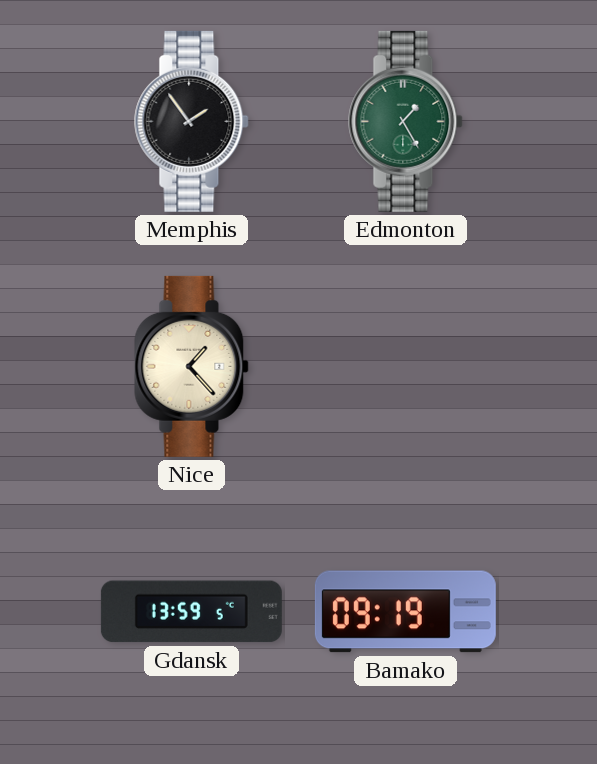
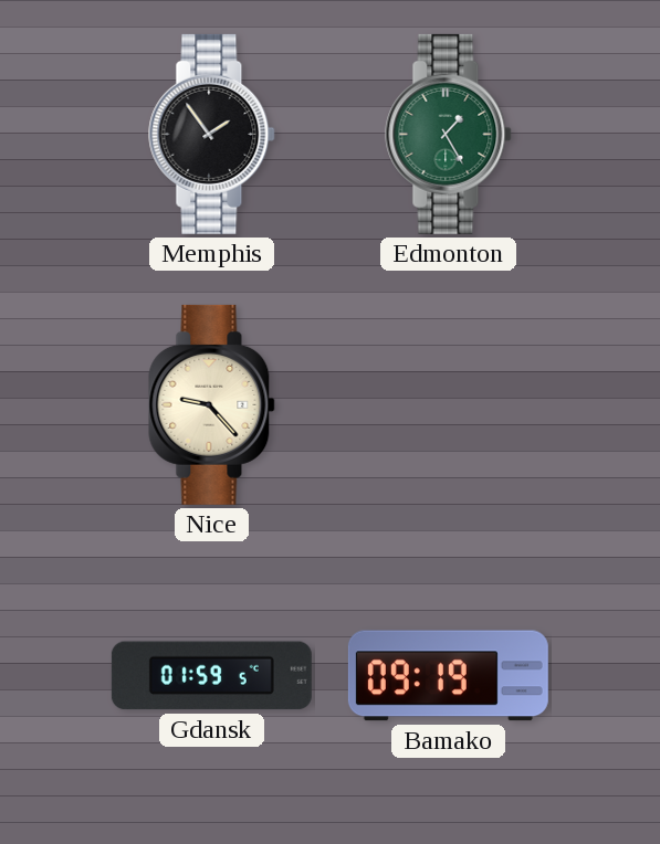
Nice: 1:23 -> 9:23
Gdansk: 13:59 -> 01:59
